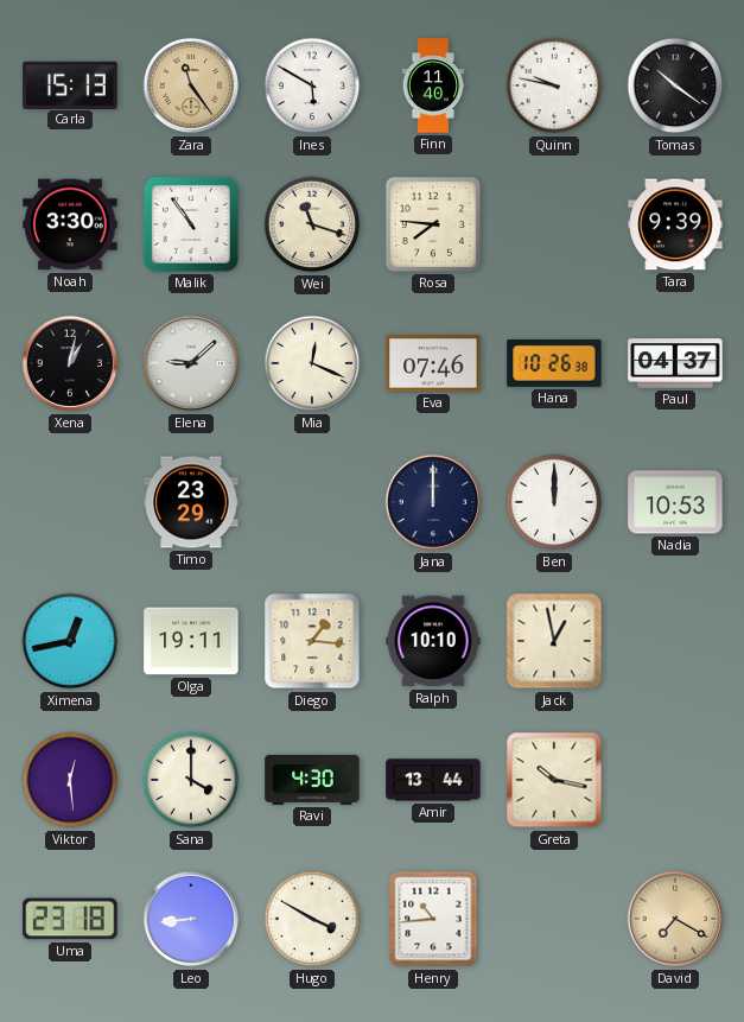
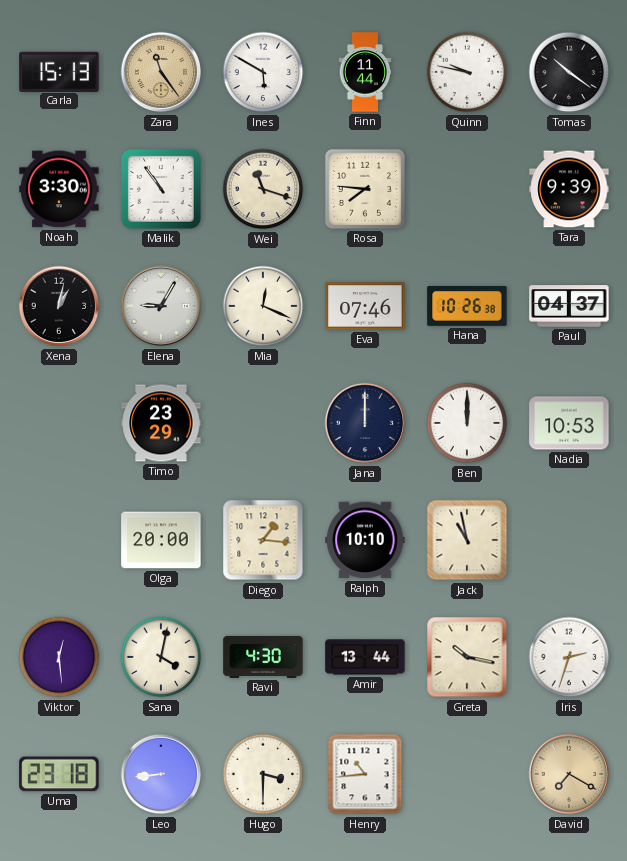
Finn: 11:40 -> 11:44
Elena: 9:08 -> 9:05
Ximena: 12:43 -> none
Olga: 19:11 -> 20:00
Jack: 12:58 -> 10:58
Sana: 4:00 -> 4:02
Iris: none -> 2:33
Hugo: 3:50 -> 3:30
